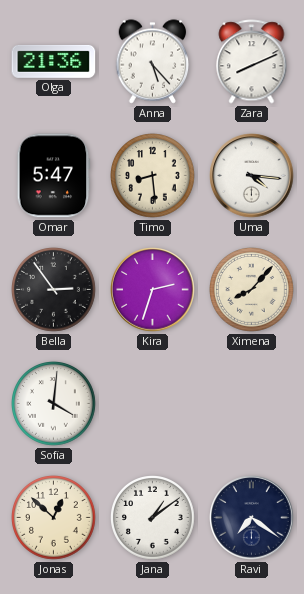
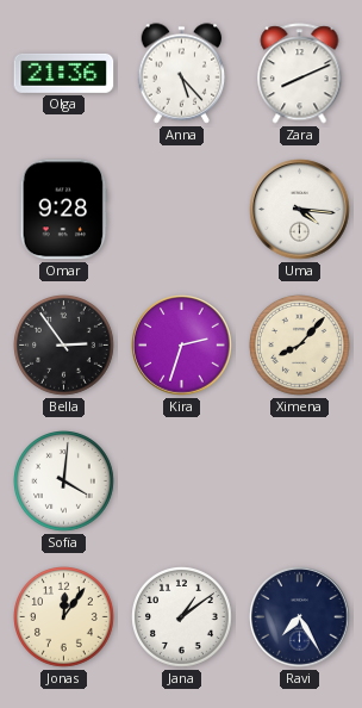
Omar: 5:47 -> 9:28
Timo: 8:29 -> none
Jonas: 12:52 -> 12:06
Ravi: 7:21 -> 7:25
